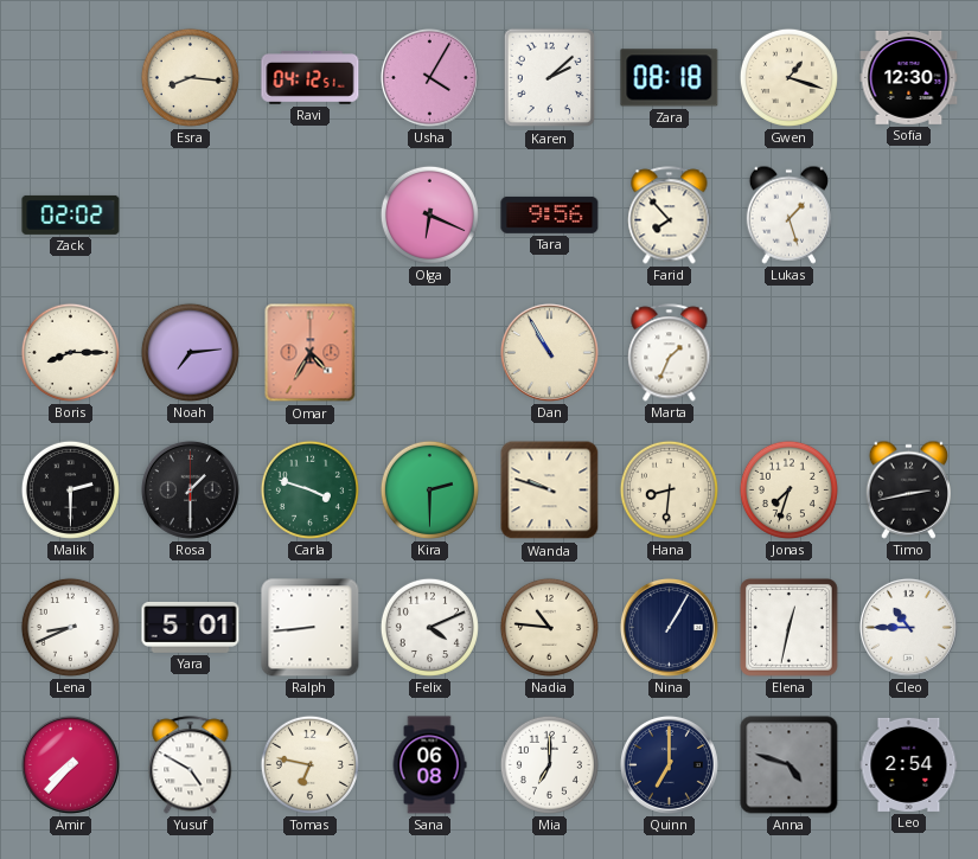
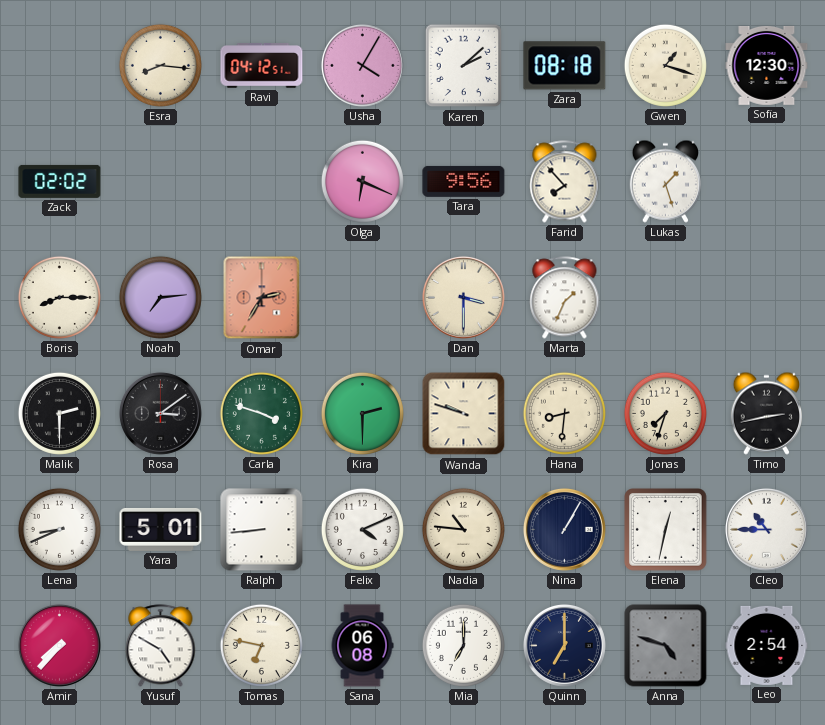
Omar: 4:35 -> 2:35
Dan: 10:55 -> 3:30
Rosa: 1:30 -> 3:09
